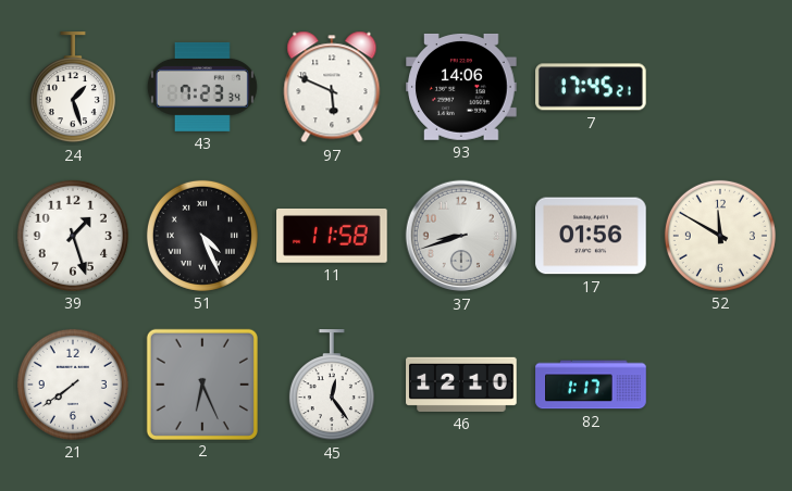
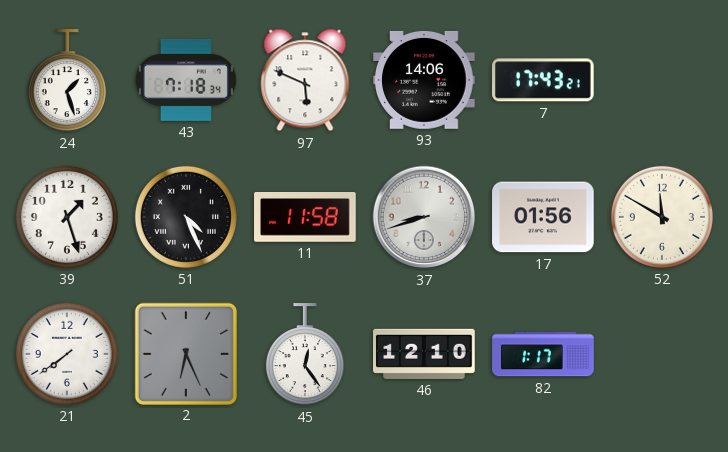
43: 7:23 -> 7:18
7: 17:45 -> 17:43
